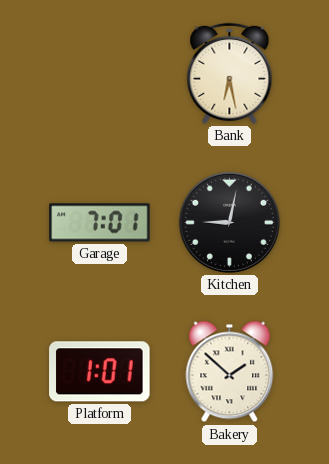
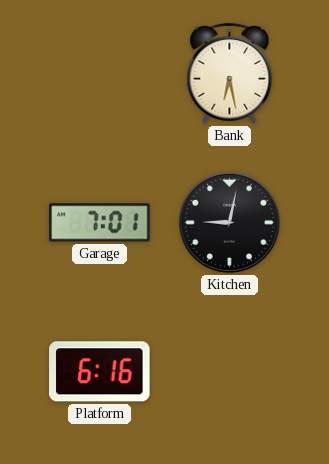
Platform: 1:01 -> 6:16
Bakery: 1:52 -> none
